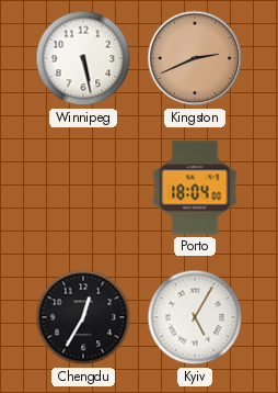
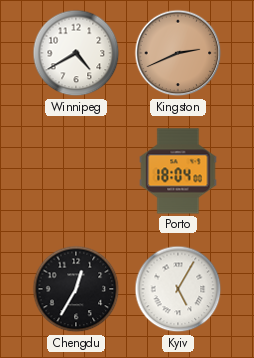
Winnipeg: 5:28 -> 4:40
